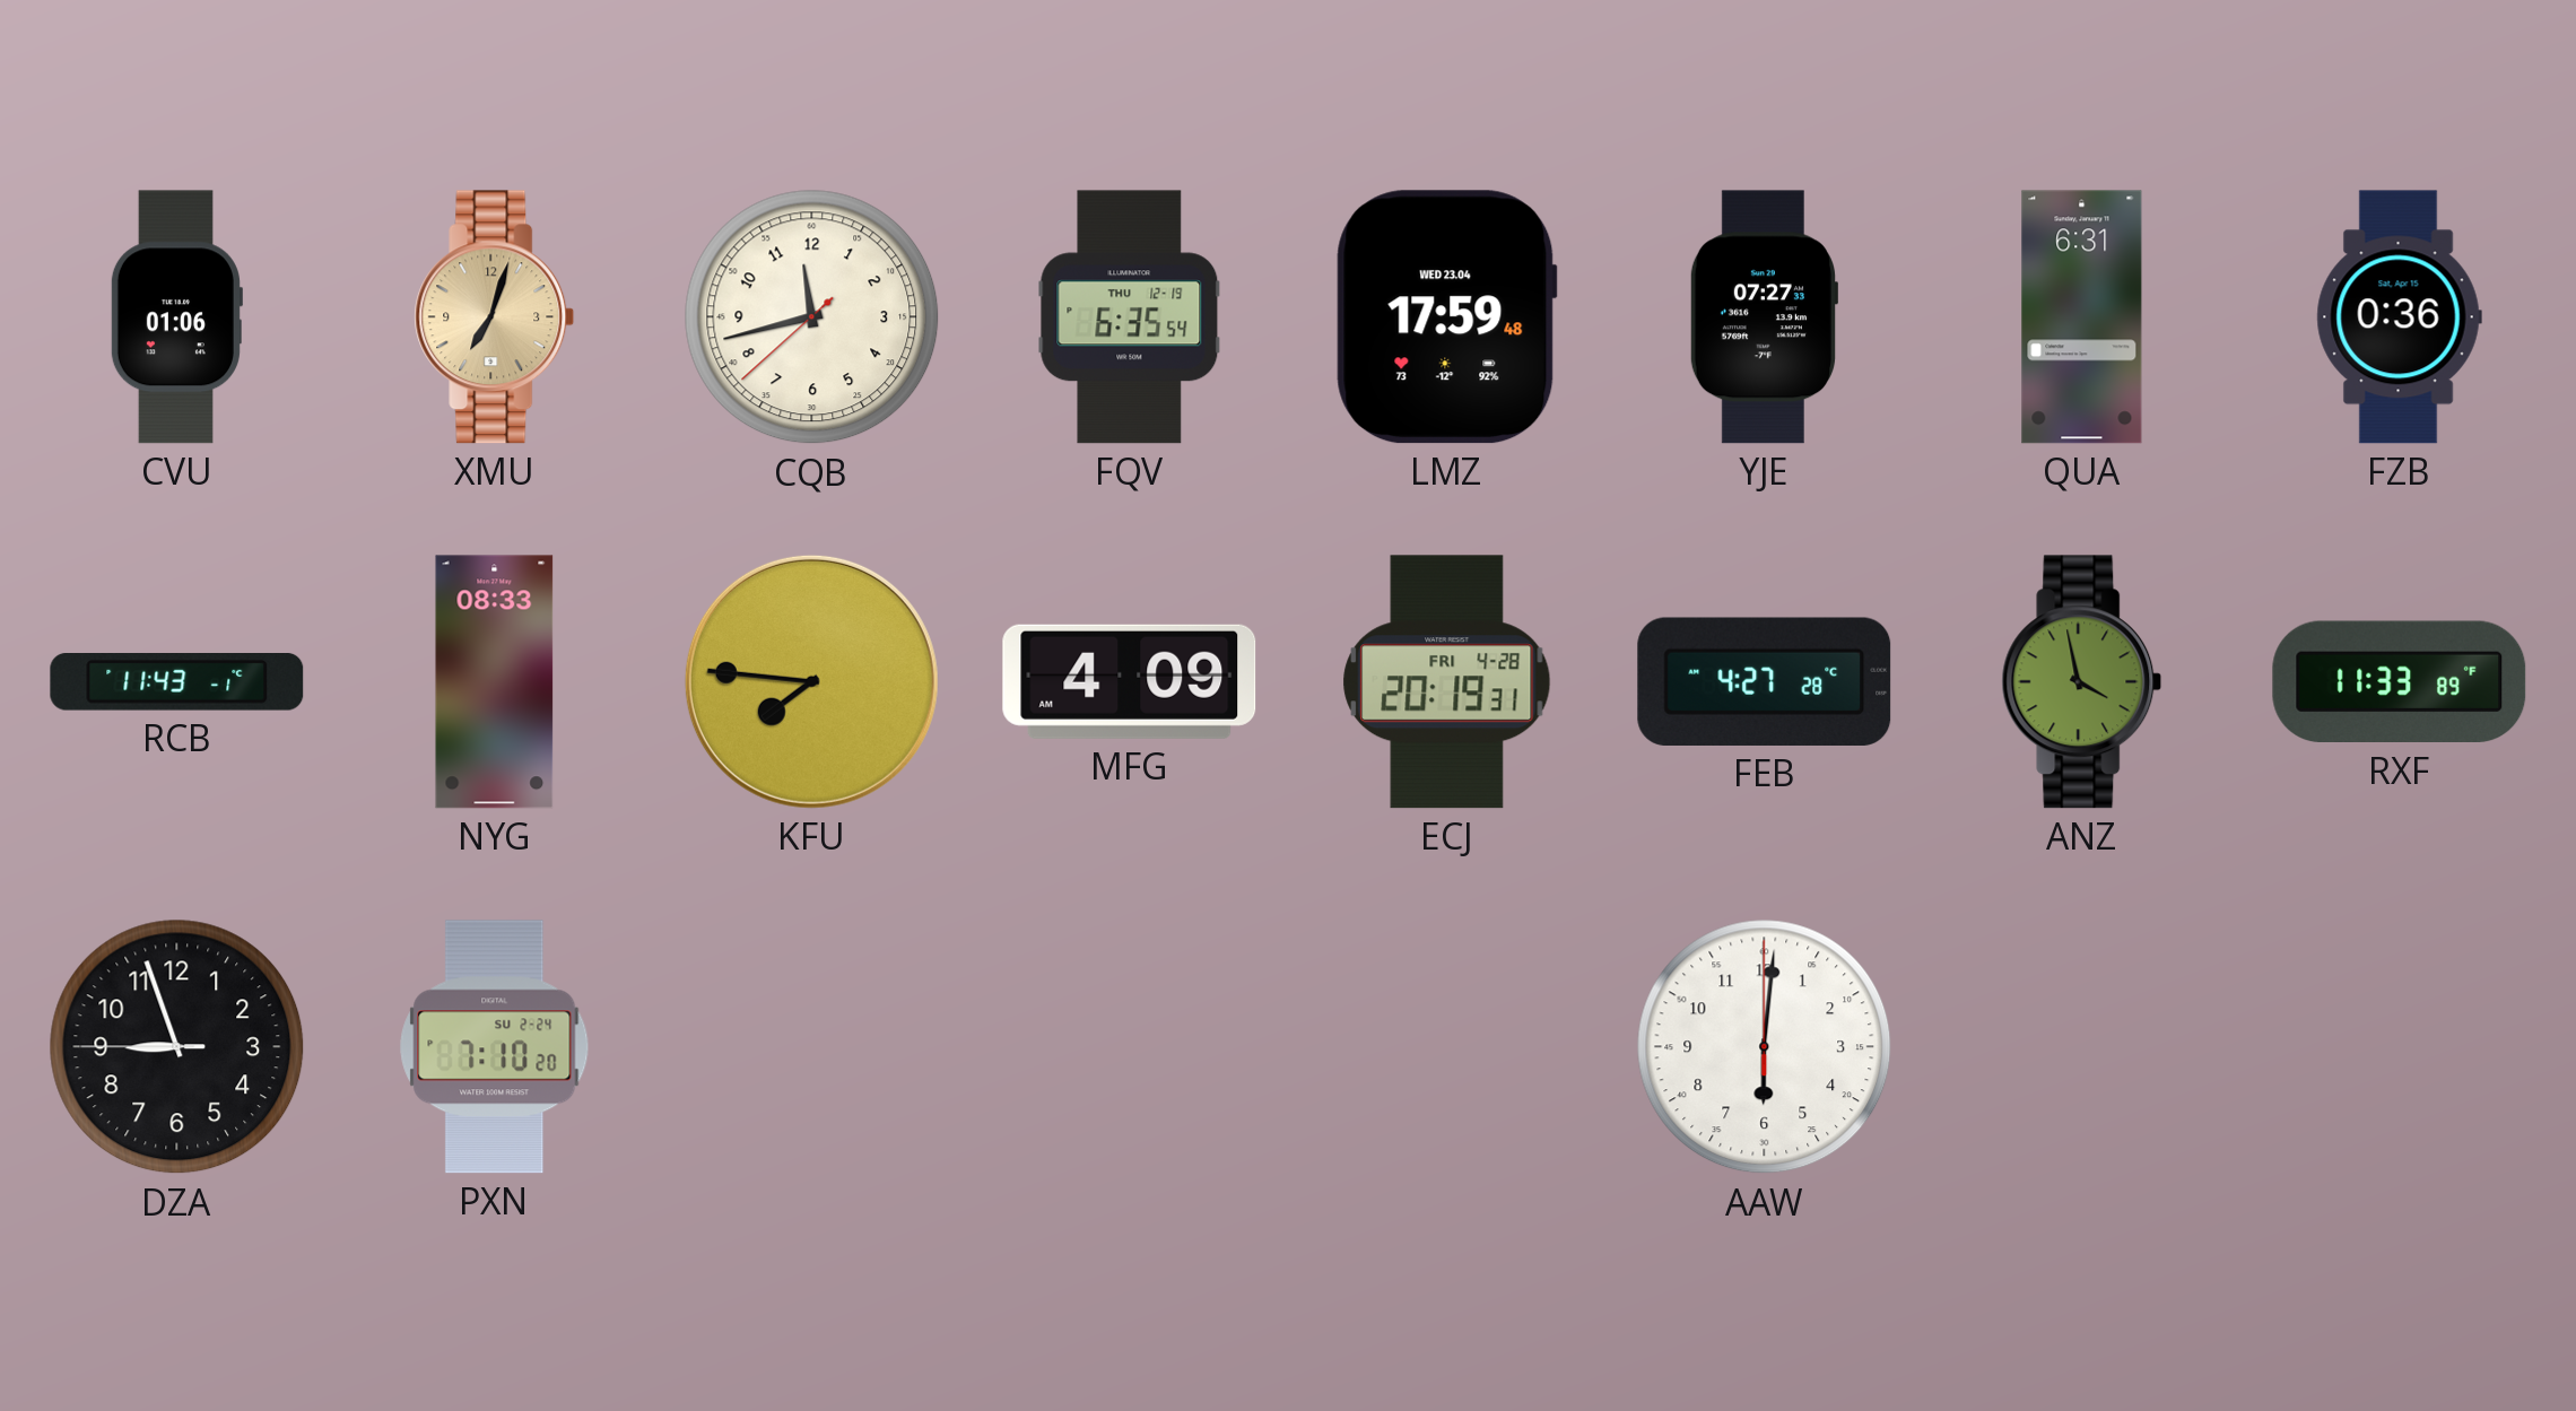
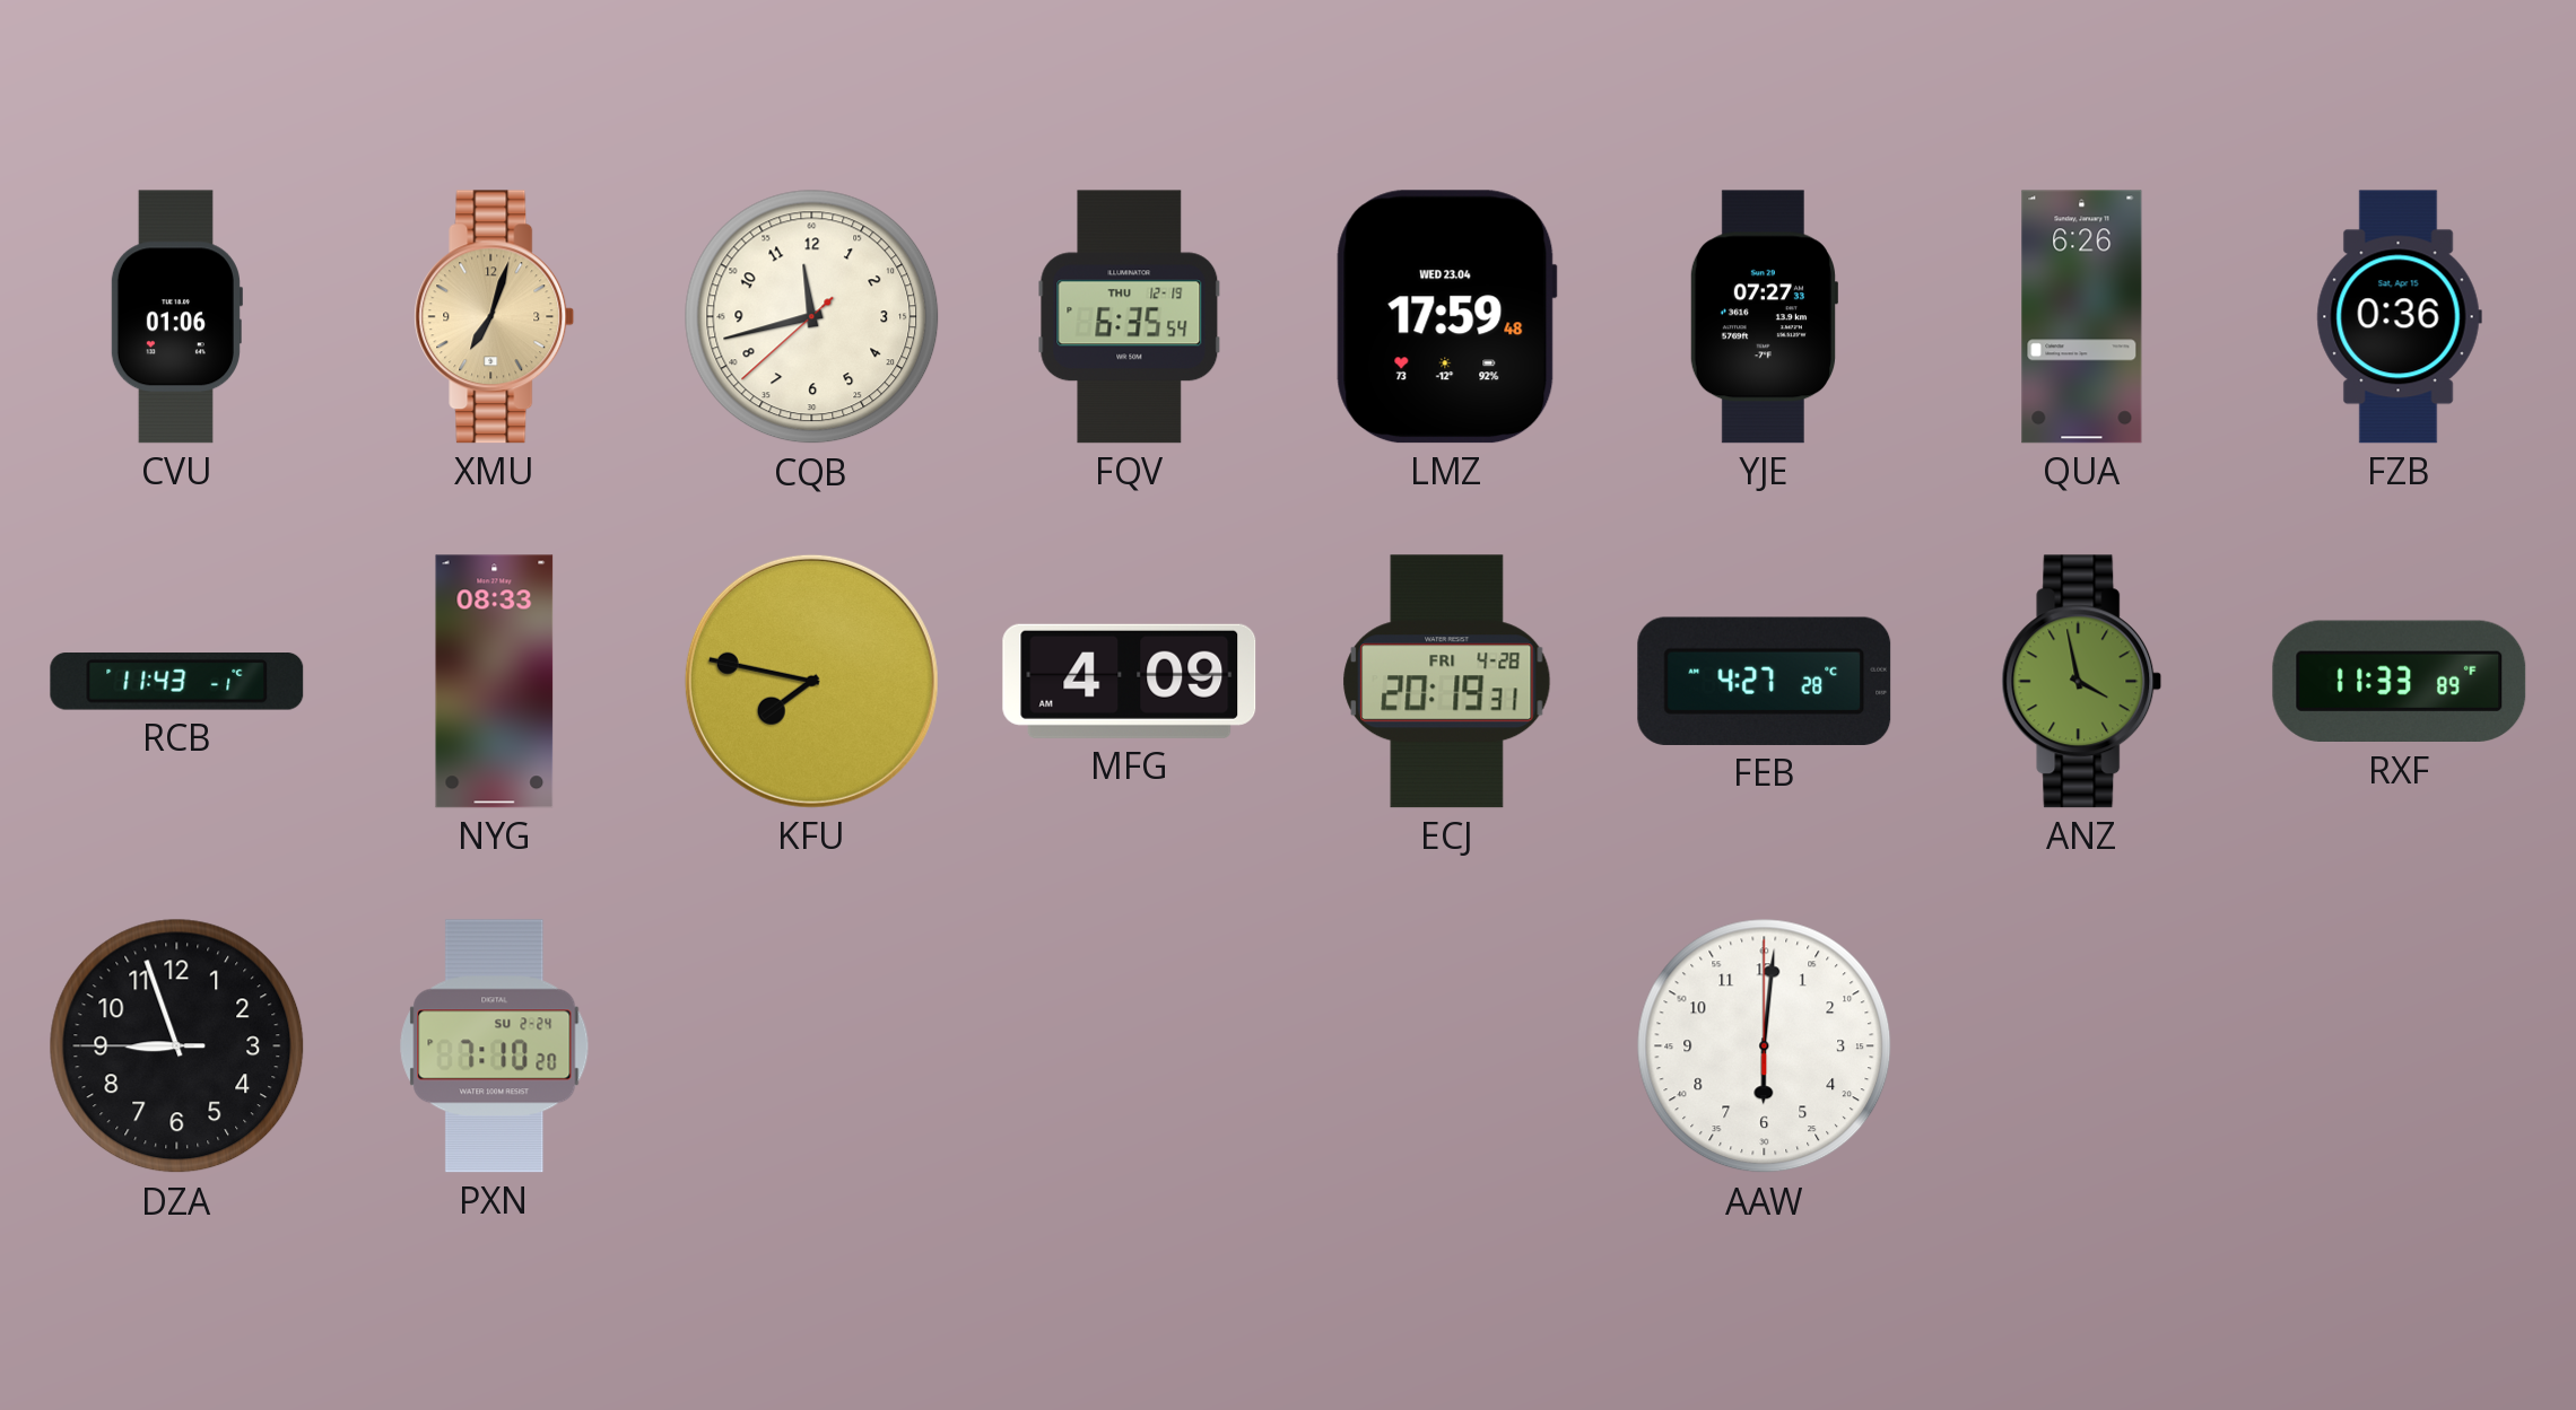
QUA: 6:31 -> 6:26
KFU: 7:46 -> 7:47
